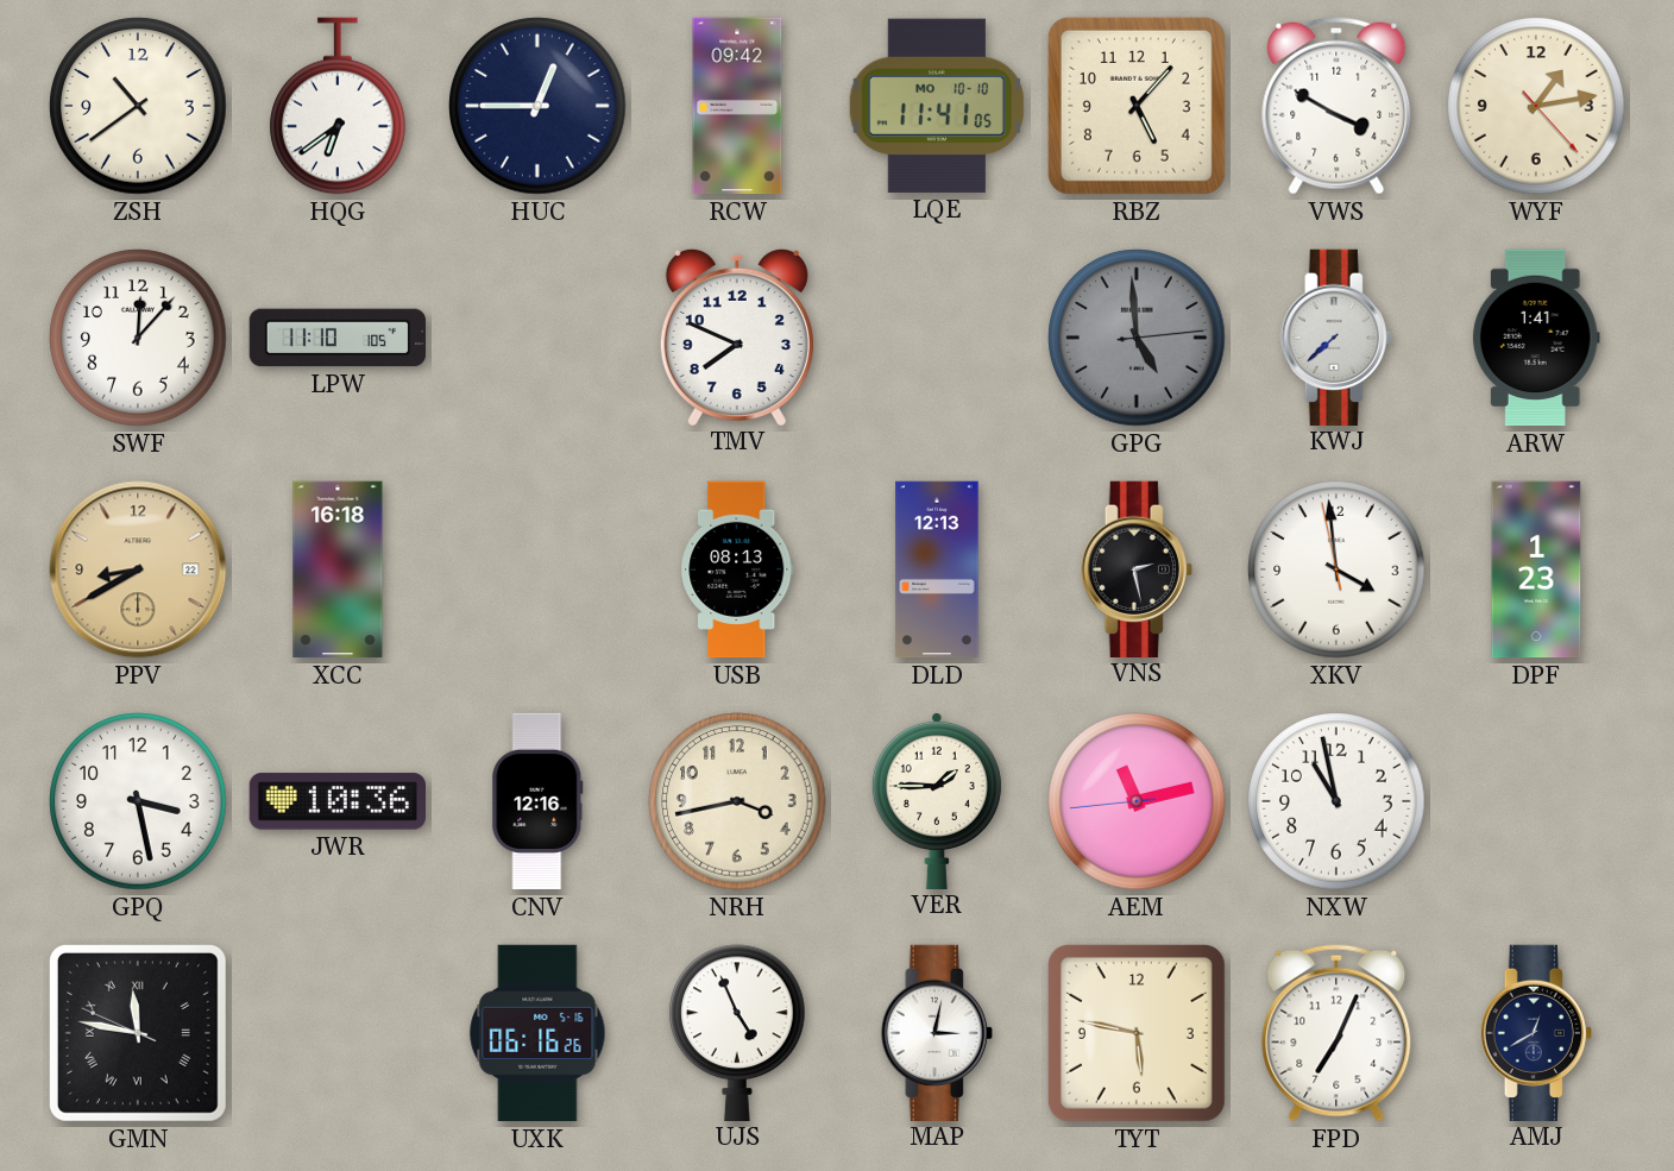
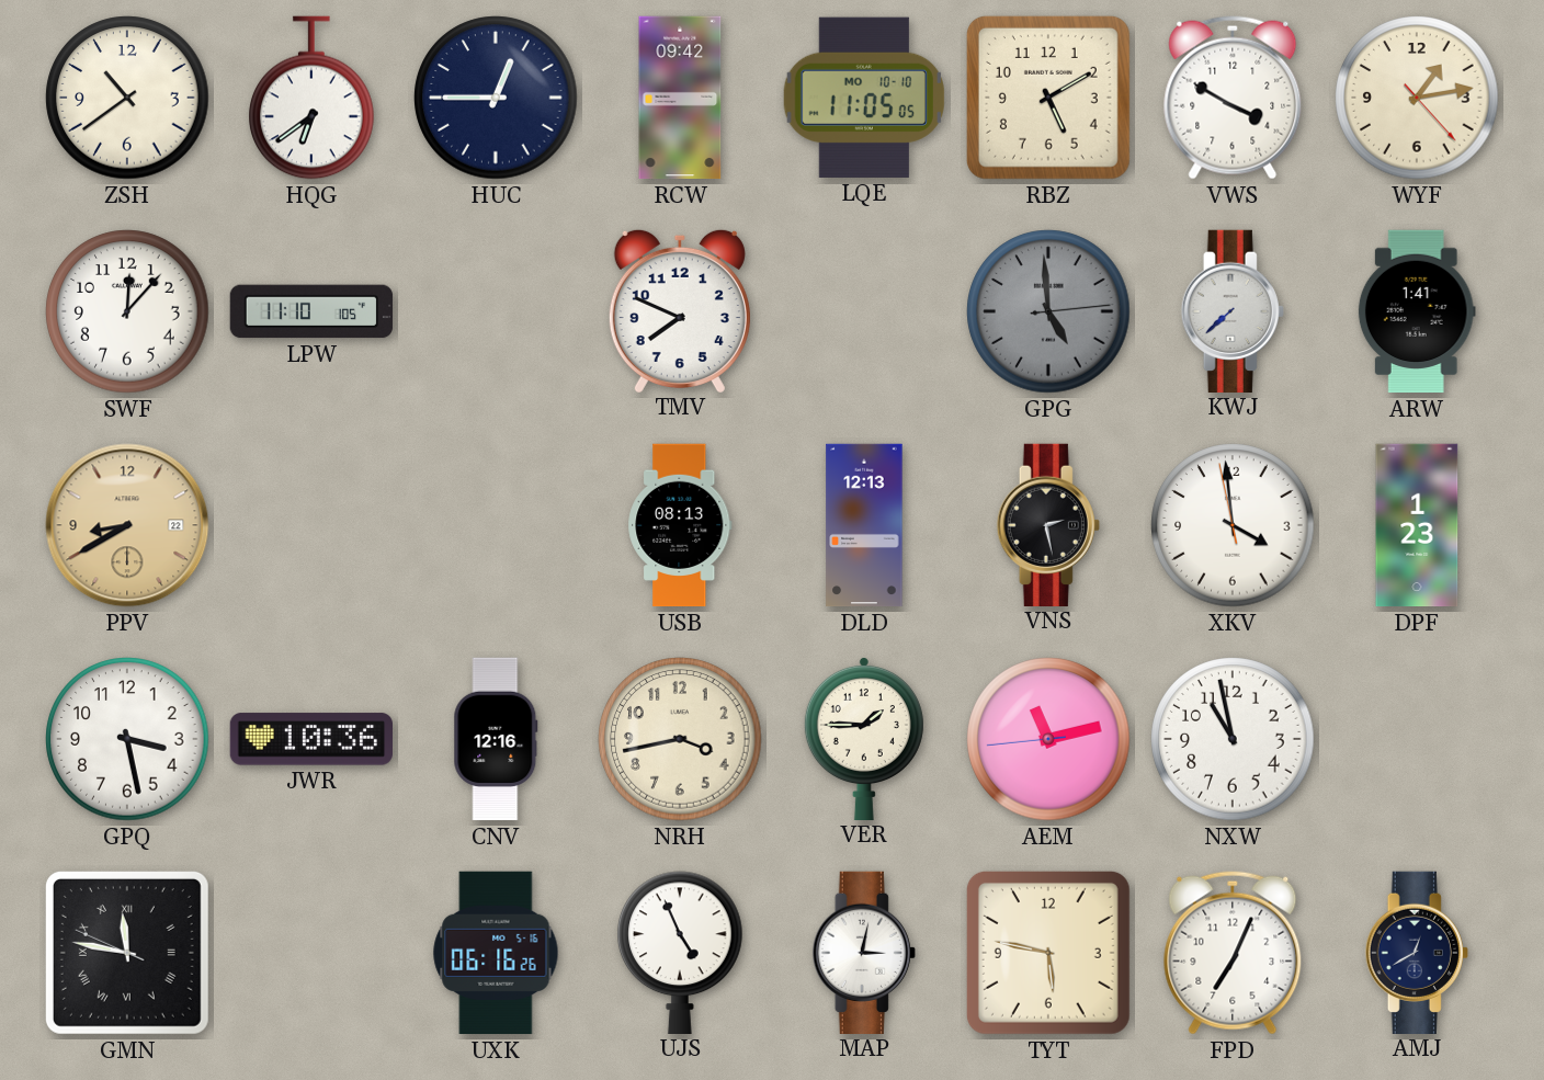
LQE: 11:41 -> 11:05
RBZ: 5:07 -> 5:10
XCC: 16:18 -> none
